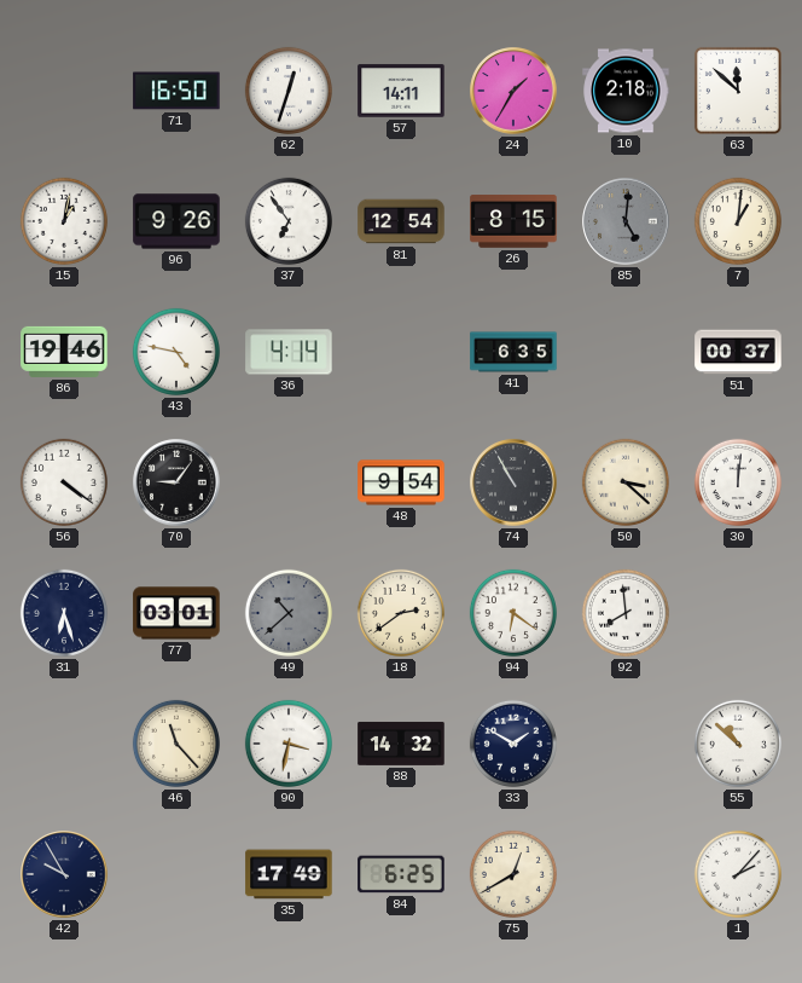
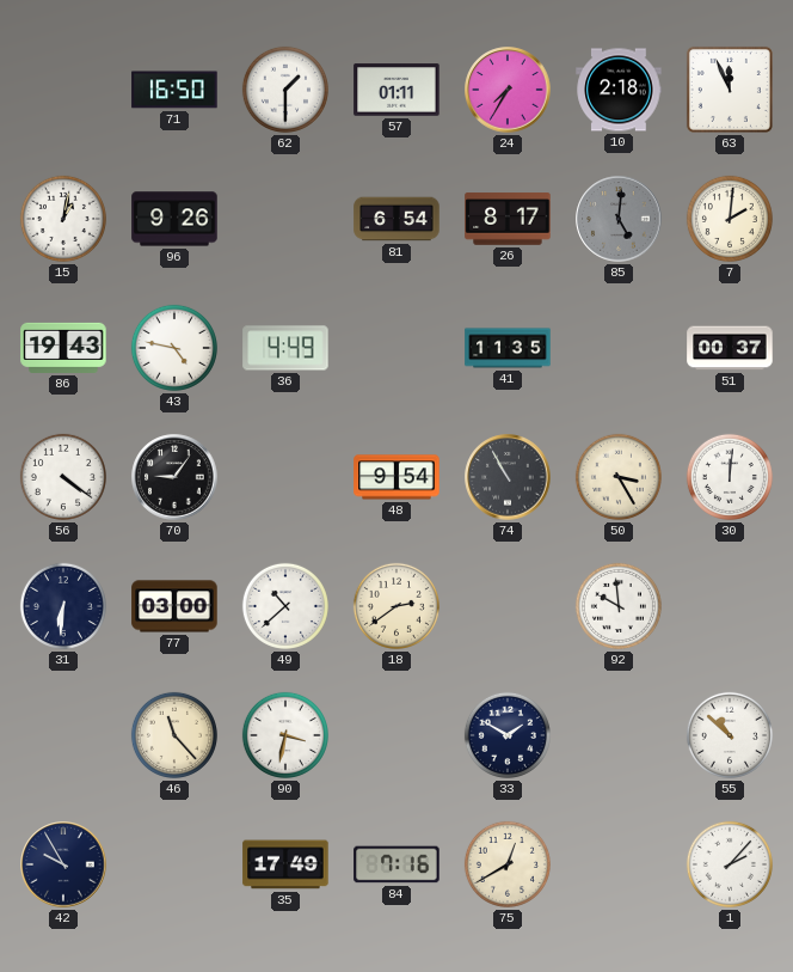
62: 12:33 -> 1:30
57: 14:11 -> 01:11
24: 1:35 -> 7:35
63: 11:52 -> 11:56
37: 6:54 -> none
81: 12:54 -> 6:54
26: 8:15 -> 8:17
7: 1:01 -> 2:01
86: 19:46 -> 19:43
36: 4:14 -> 4:49
41: 6:35 -> 11:35
50: 3:22 -> 3:25
31: 6:27 -> 6:31
77: 03:01 -> 03:00
49 dial: grey -> white
94: 6:21 -> none
92: 7:59 -> 9:59
88: 14:32 -> none
84: 6:25 -> 7:16
